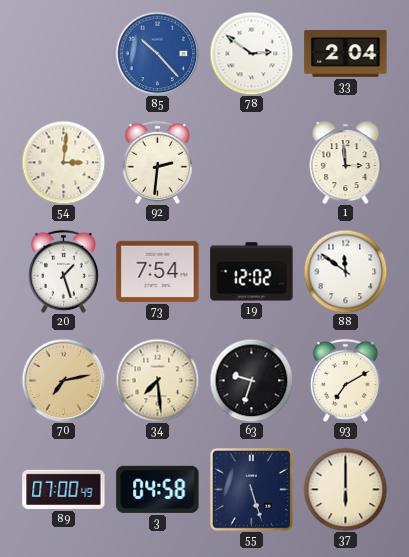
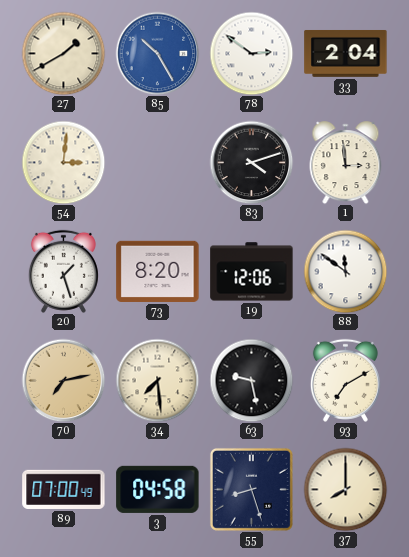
27: none -> 1:40
85: 10:23 -> 10:25
92: 2:31 -> none
83: none -> 4:12
73: 7:54 -> 8:20
19: 12:02 -> 12:06
63: 9:33 -> 9:28
55: 5:27 -> 8:27
37: 6:00 -> 8:00
